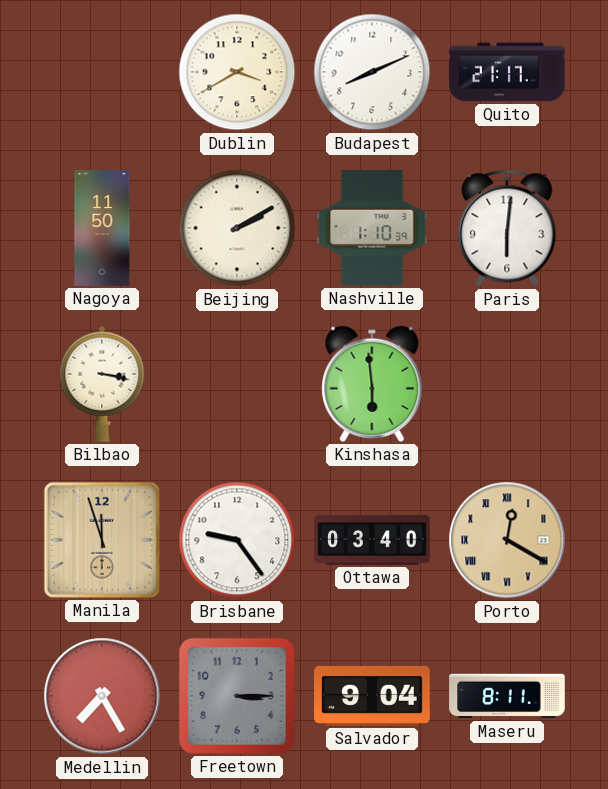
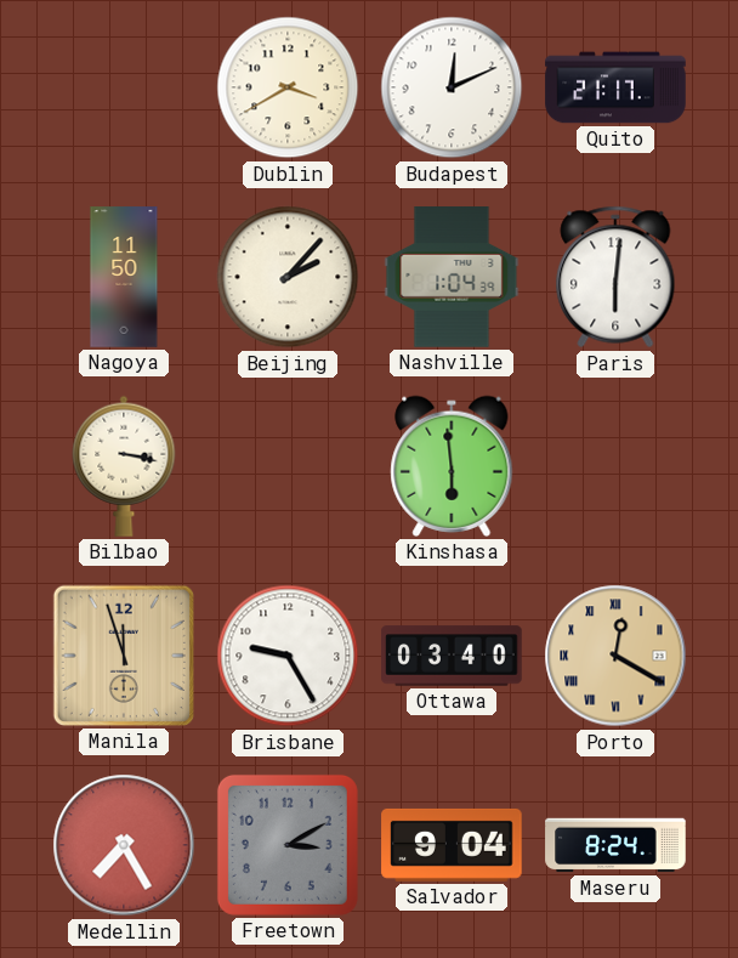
Budapest: 8:11 -> 12:11
Beijing: 2:10 -> 2:07
Nashville: 1:10 -> 1:04
Brisbane: 9:24 -> 9:25
Freetown: 3:15 -> 3:10
Maseru: 8:11 -> 8:24
